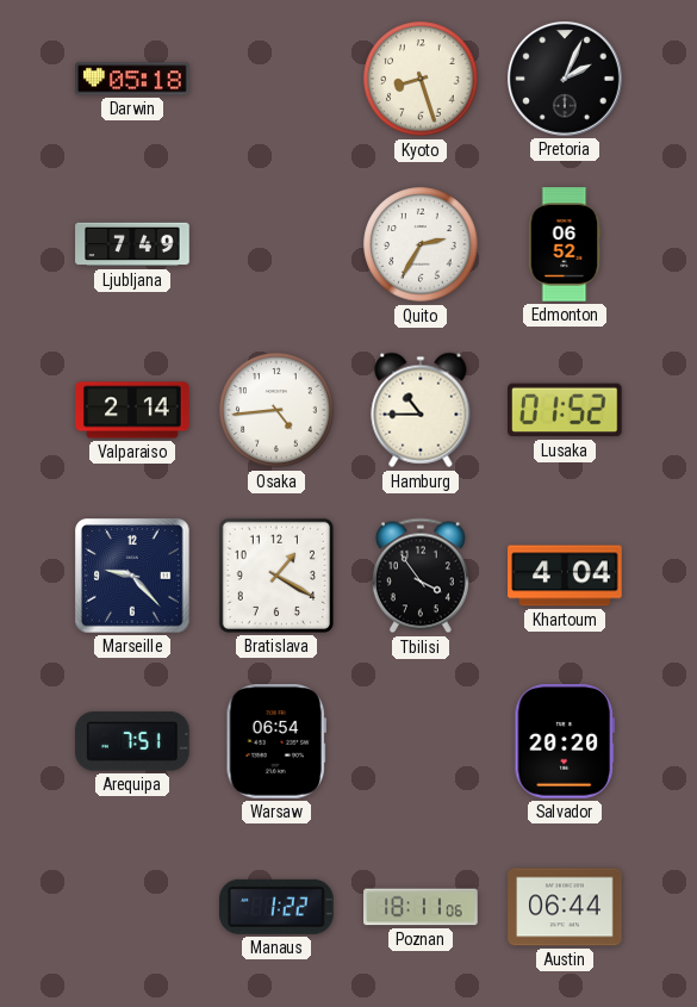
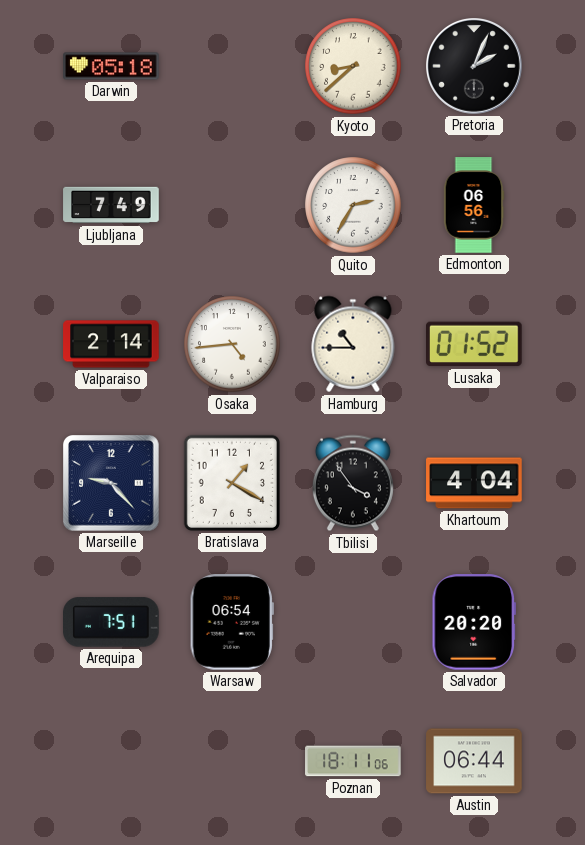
Kyoto: 8:27 -> 8:38
Edmonton: 06:52 -> 06:56
Manaus: 1:22 -> none
